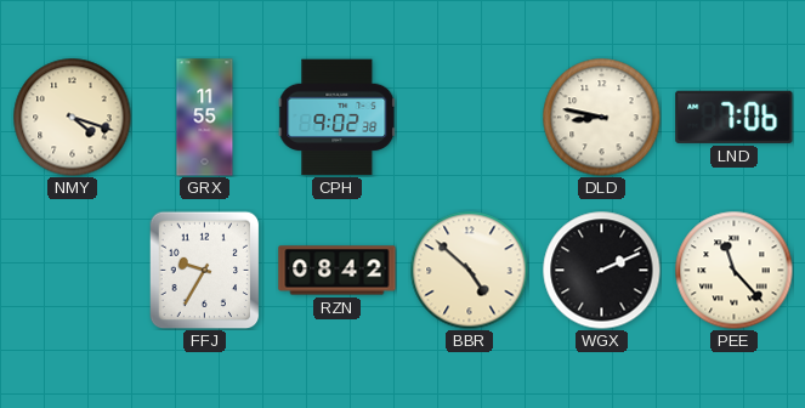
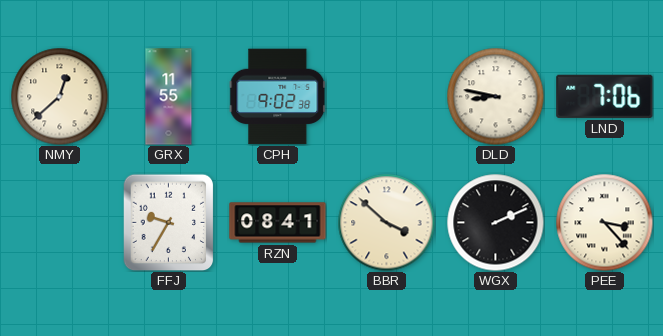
NMY: 4:18 -> 12:38
RZN: 08:42 -> 08:41
BBR: 4:52 -> 3:52
PEE: 11:23 -> 3:23
